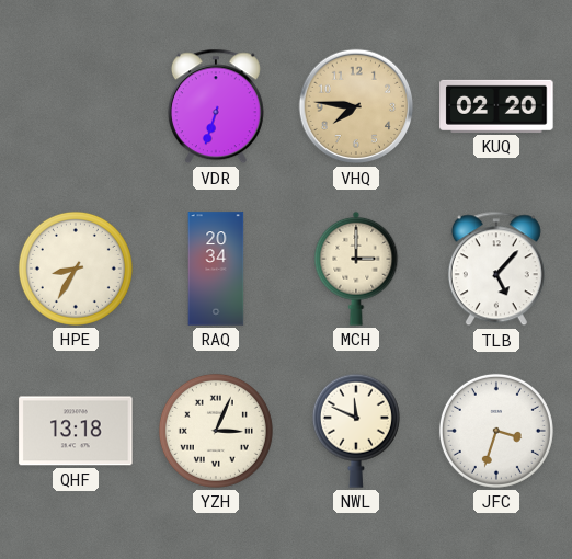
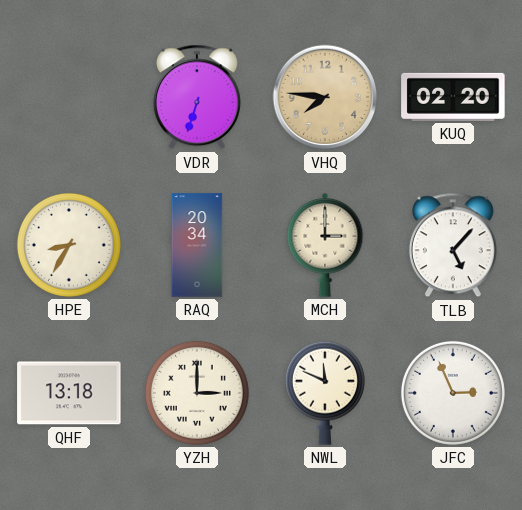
YZH: 3:04 -> 3:00
JFC: 3:33 -> 2:56
